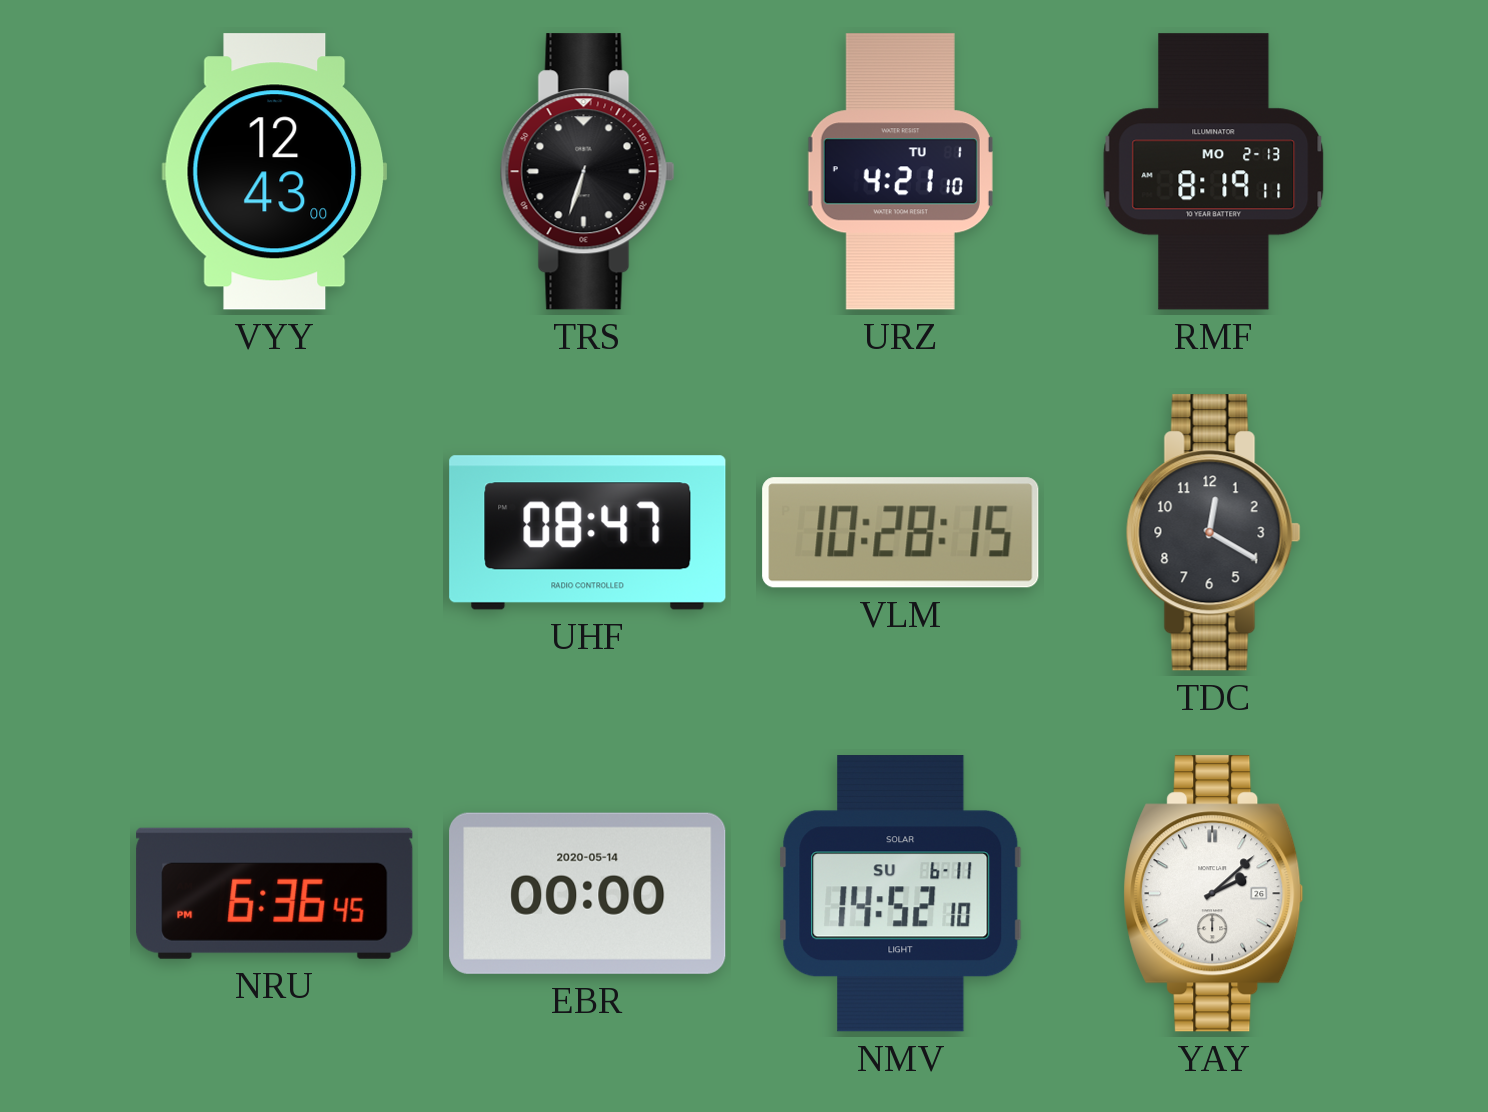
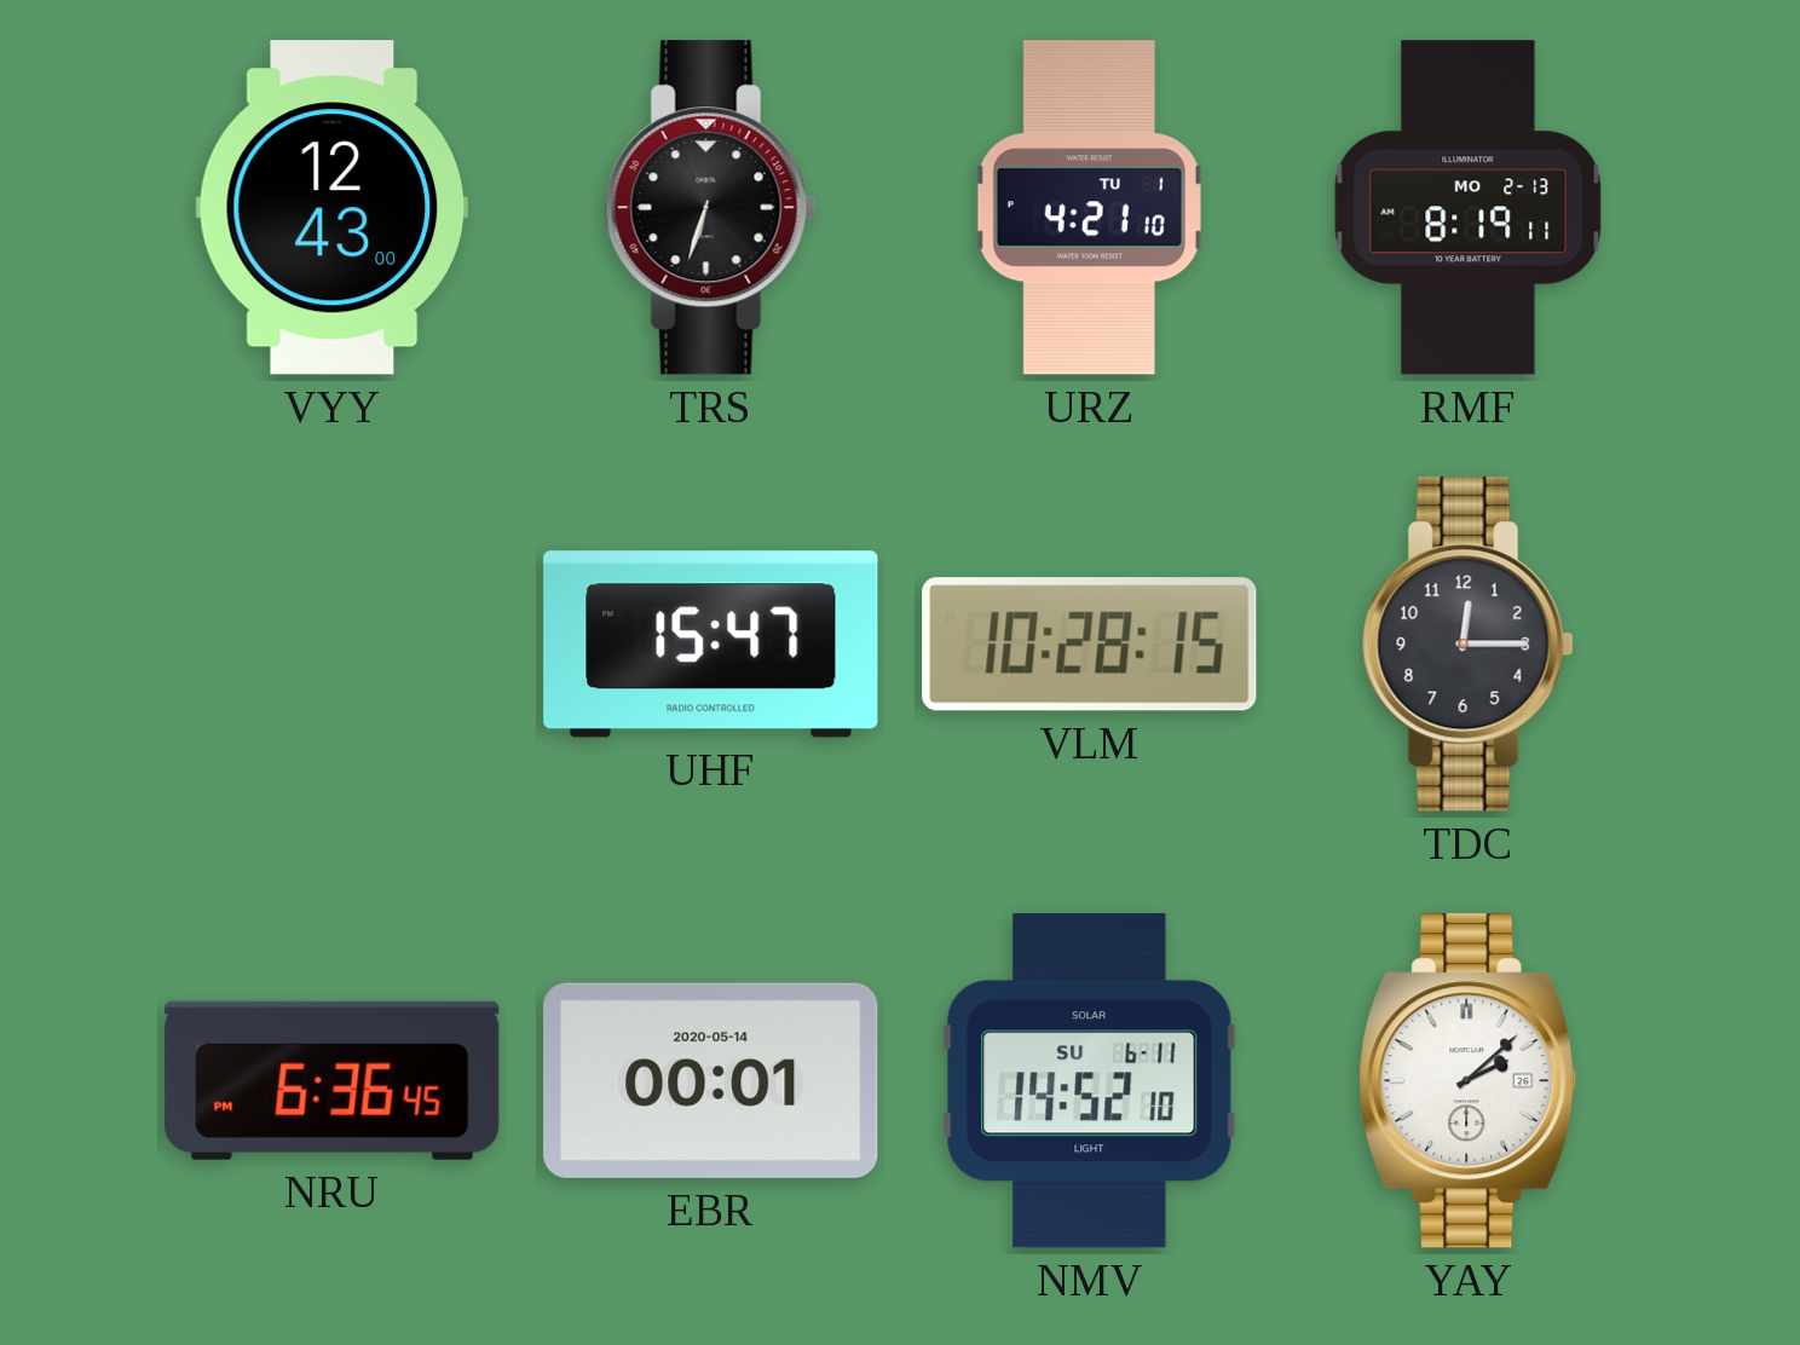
UHF: 08:47 -> 15:47
TDC: 12:20 -> 12:15
EBR: 00:00 -> 00:01
